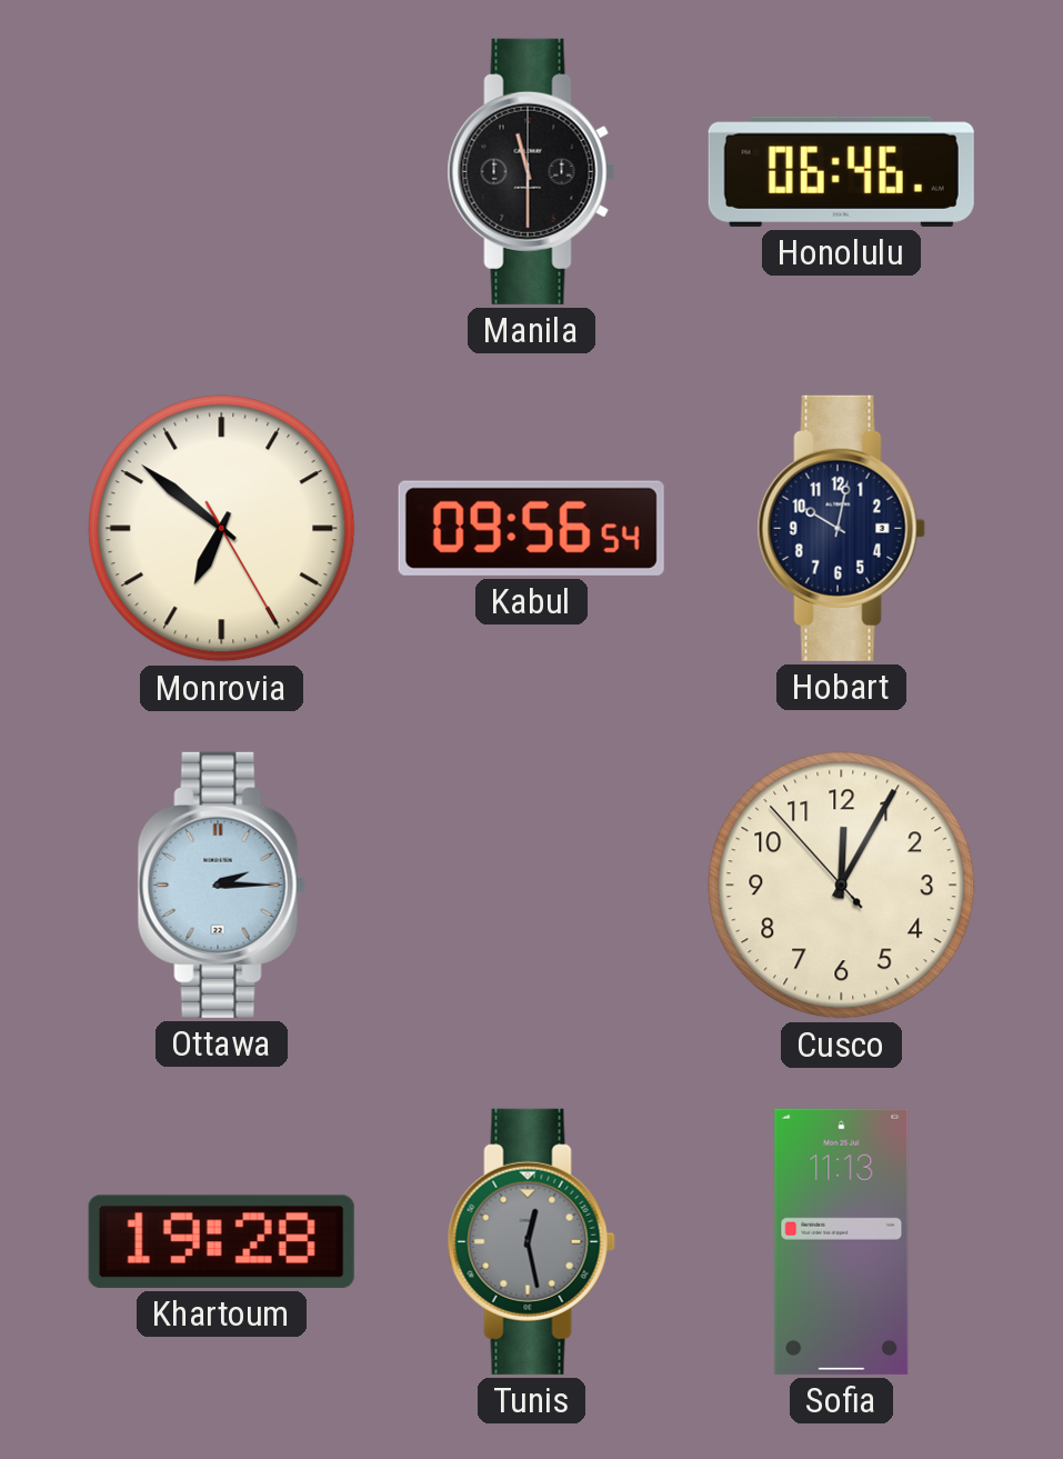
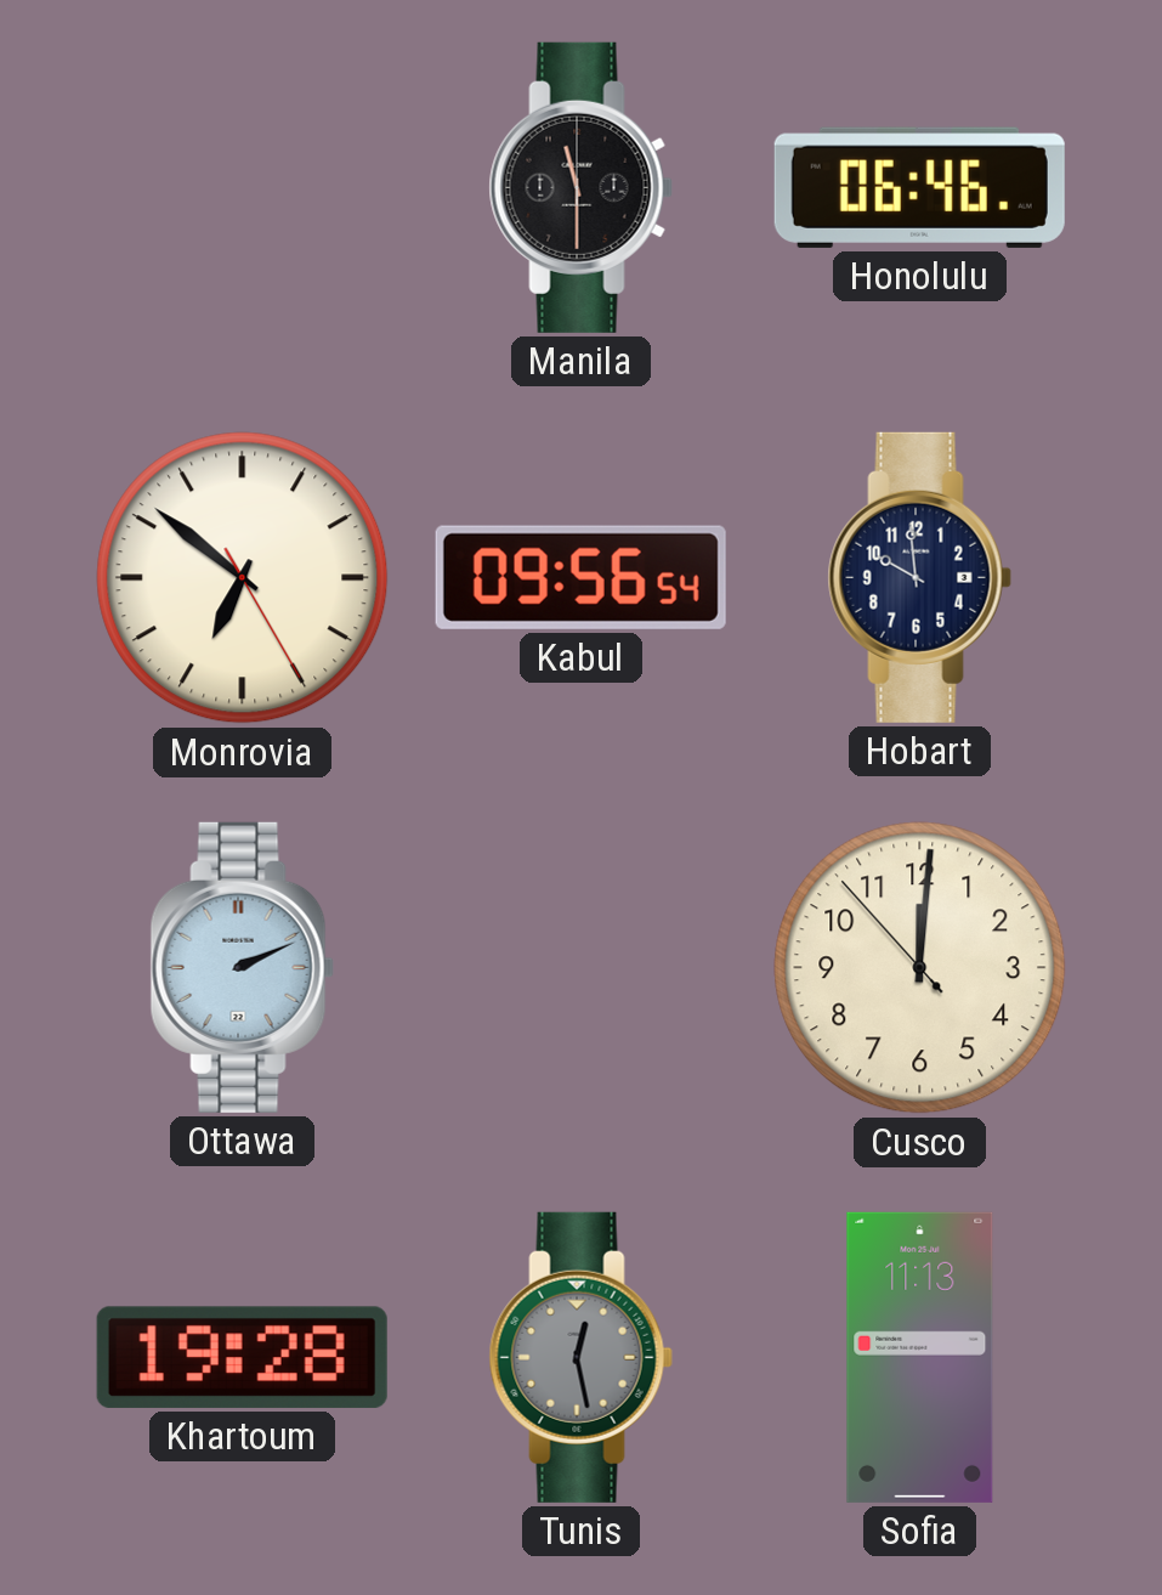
Hobart: 10:02 -> 9:59
Ottawa: 2:15 -> 2:11
Cusco: 12:04 -> 12:00
